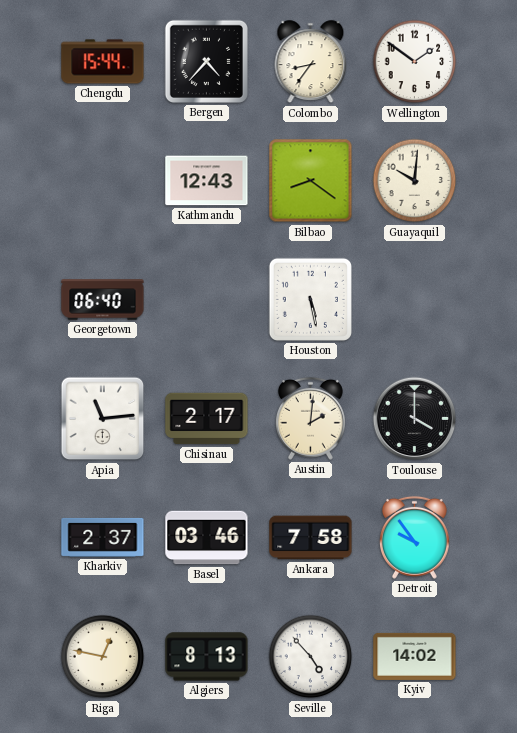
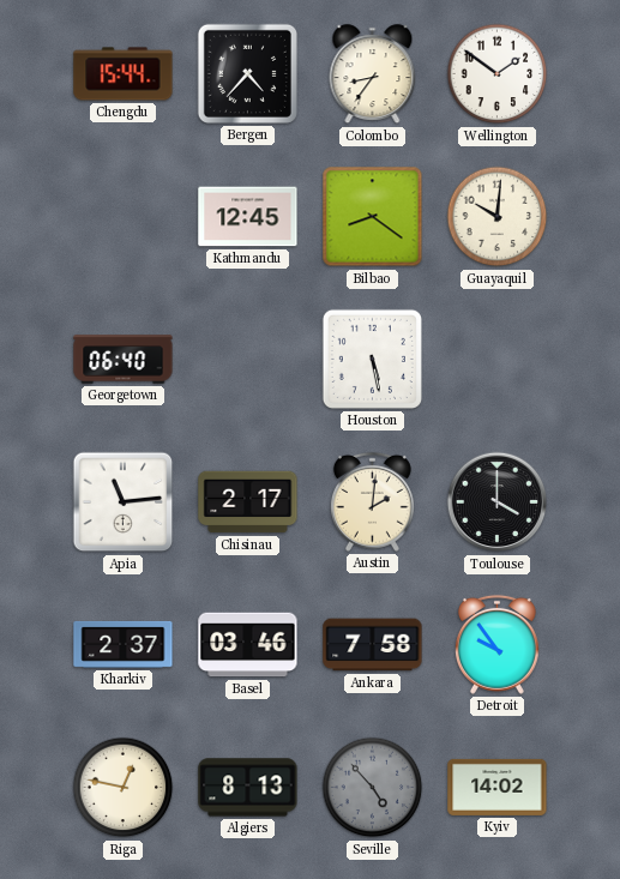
Kathmandu: 12:43 -> 12:45
Seville dial: white -> grey
